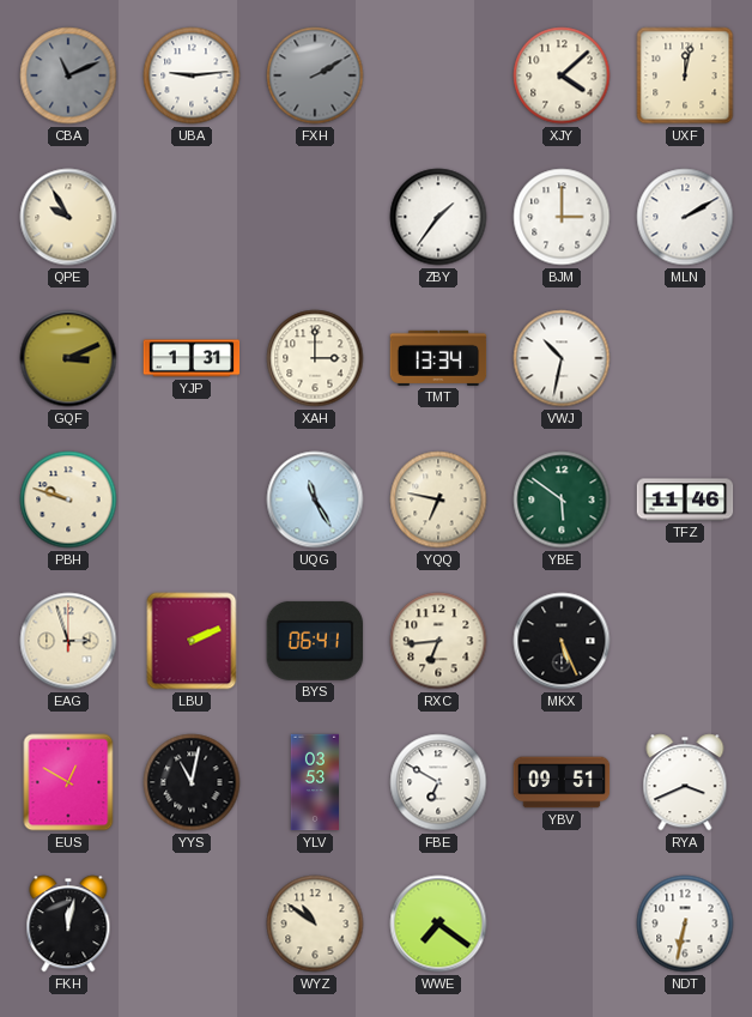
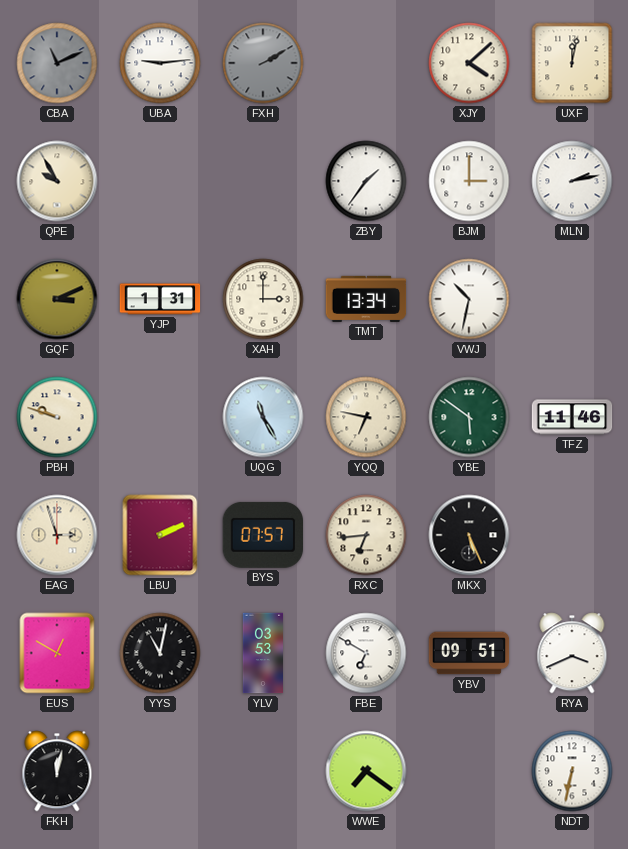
MLN: 2:10 -> 2:13
BYS: 06:41 -> 07:57
WYZ: 10:51 -> none
